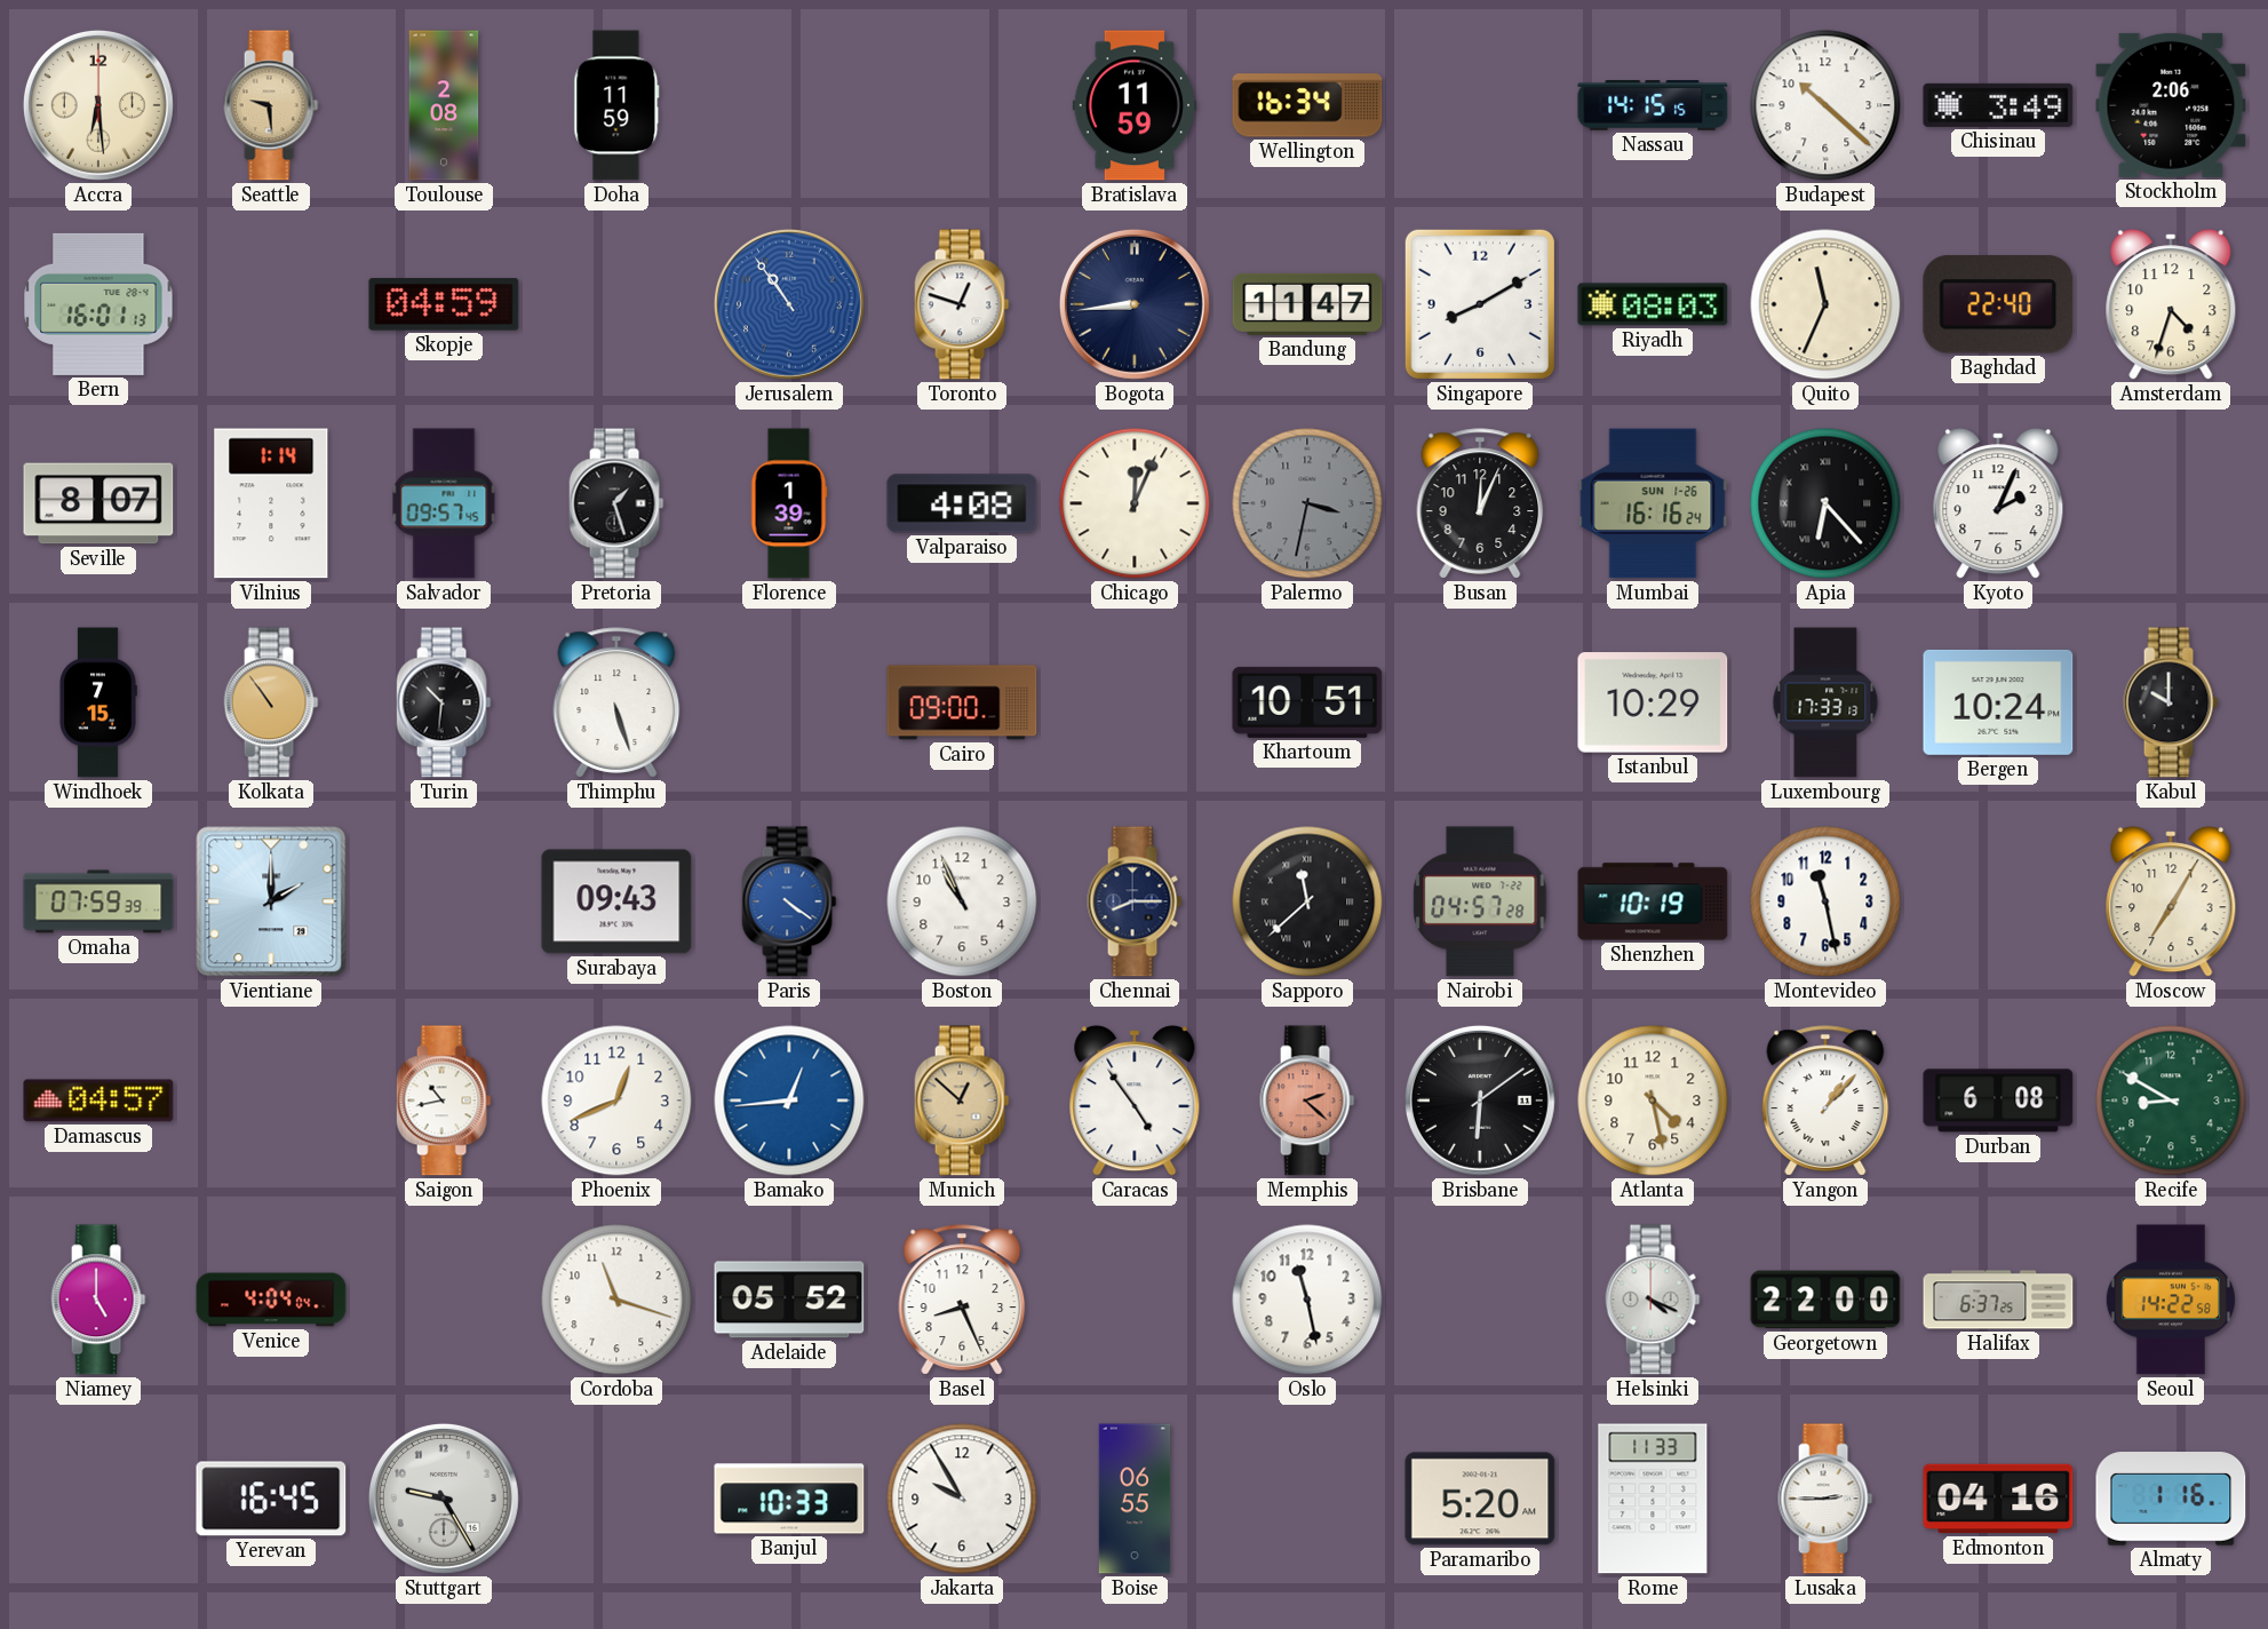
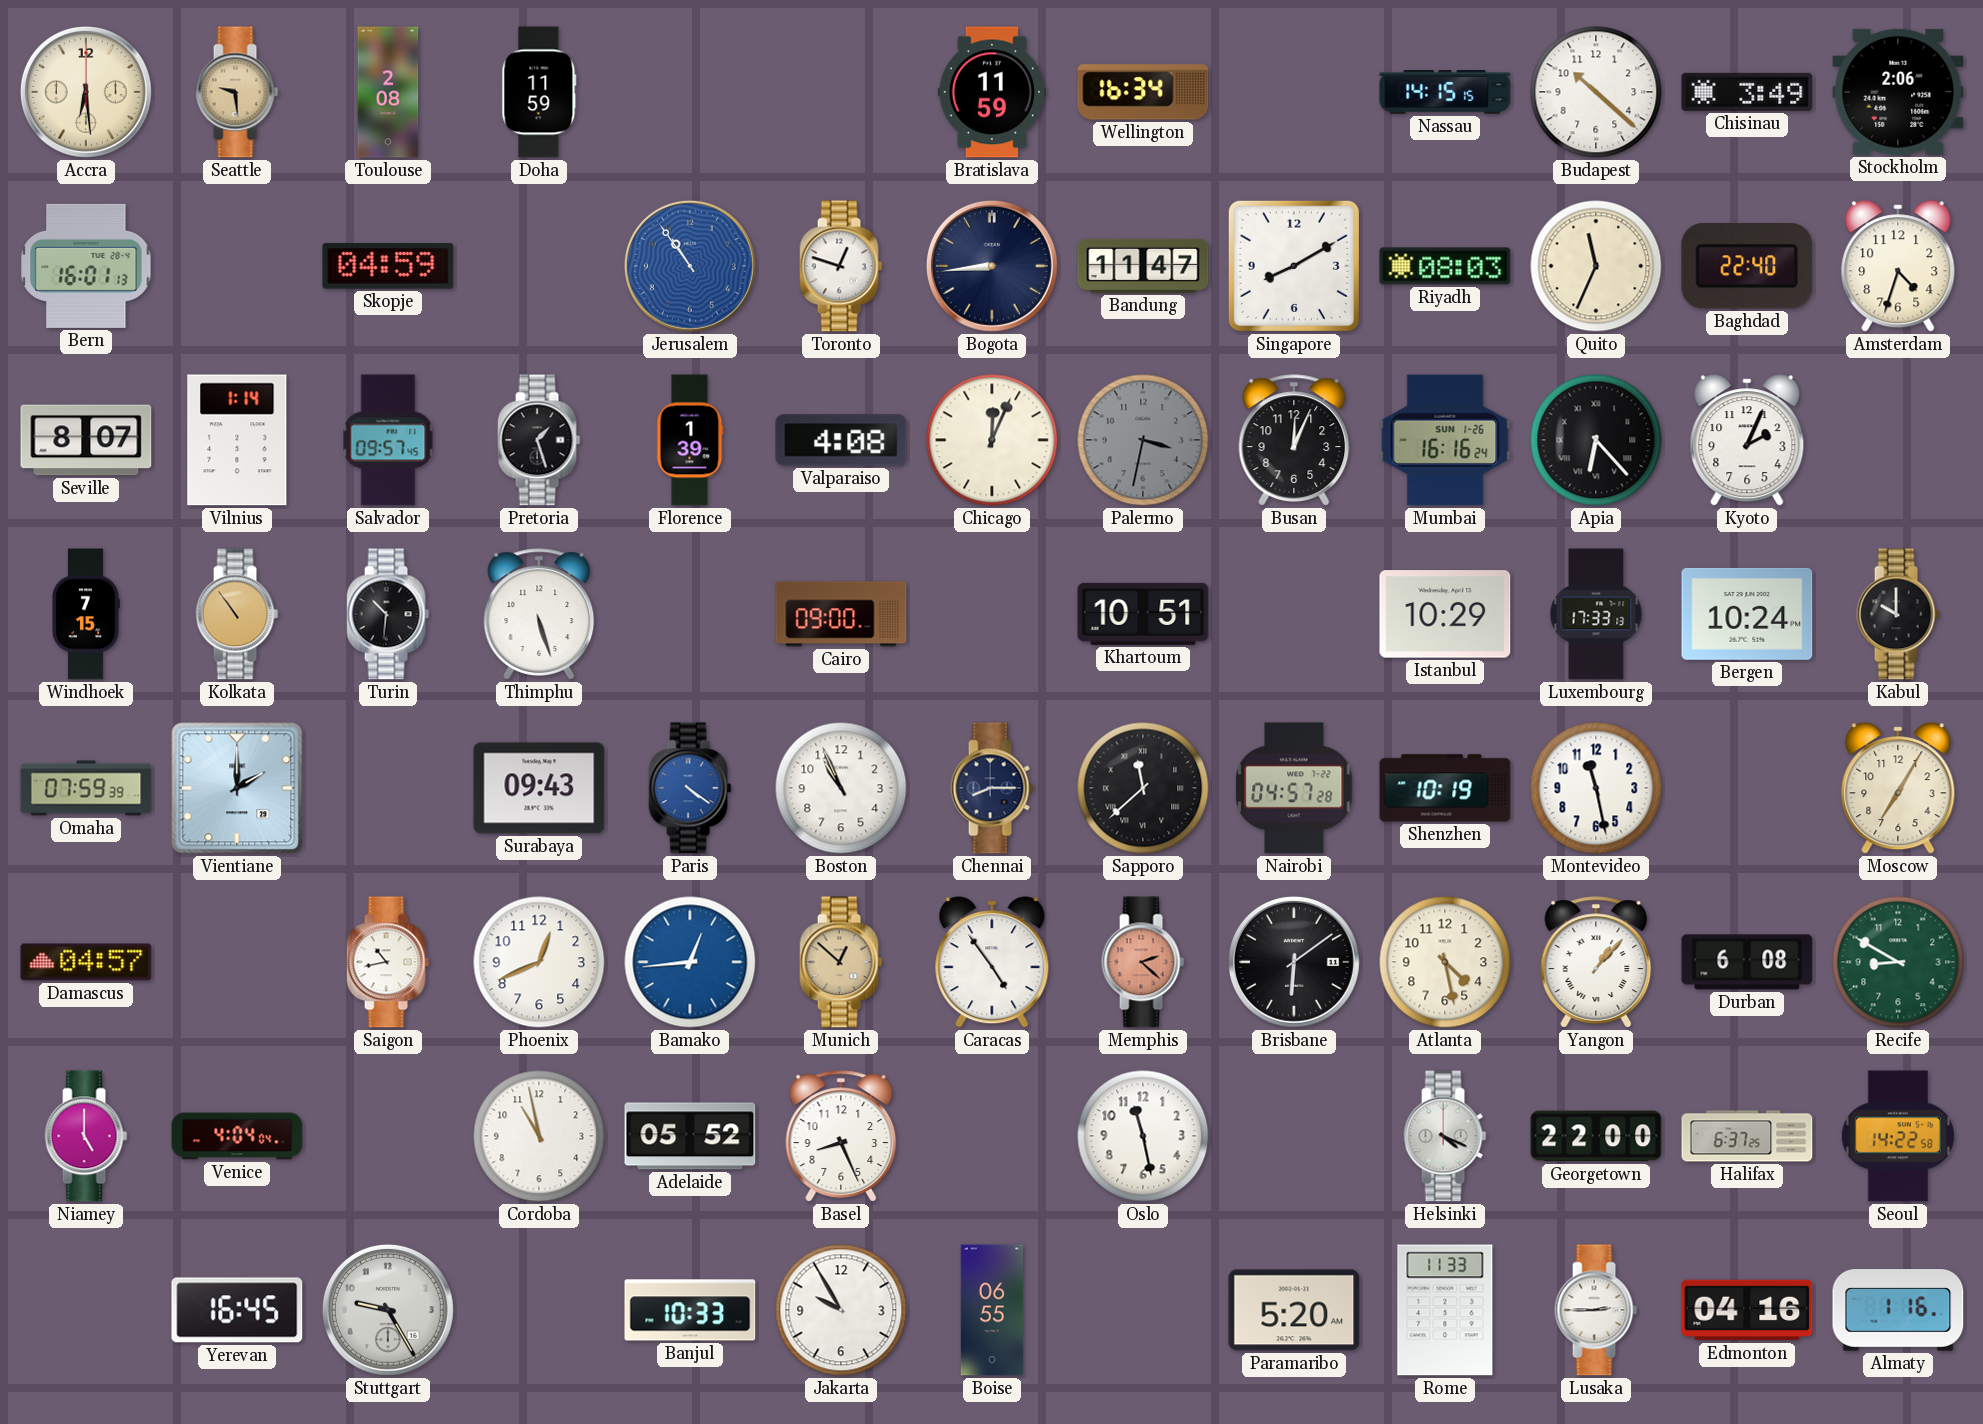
Cordoba: 11:18 -> 10:58
